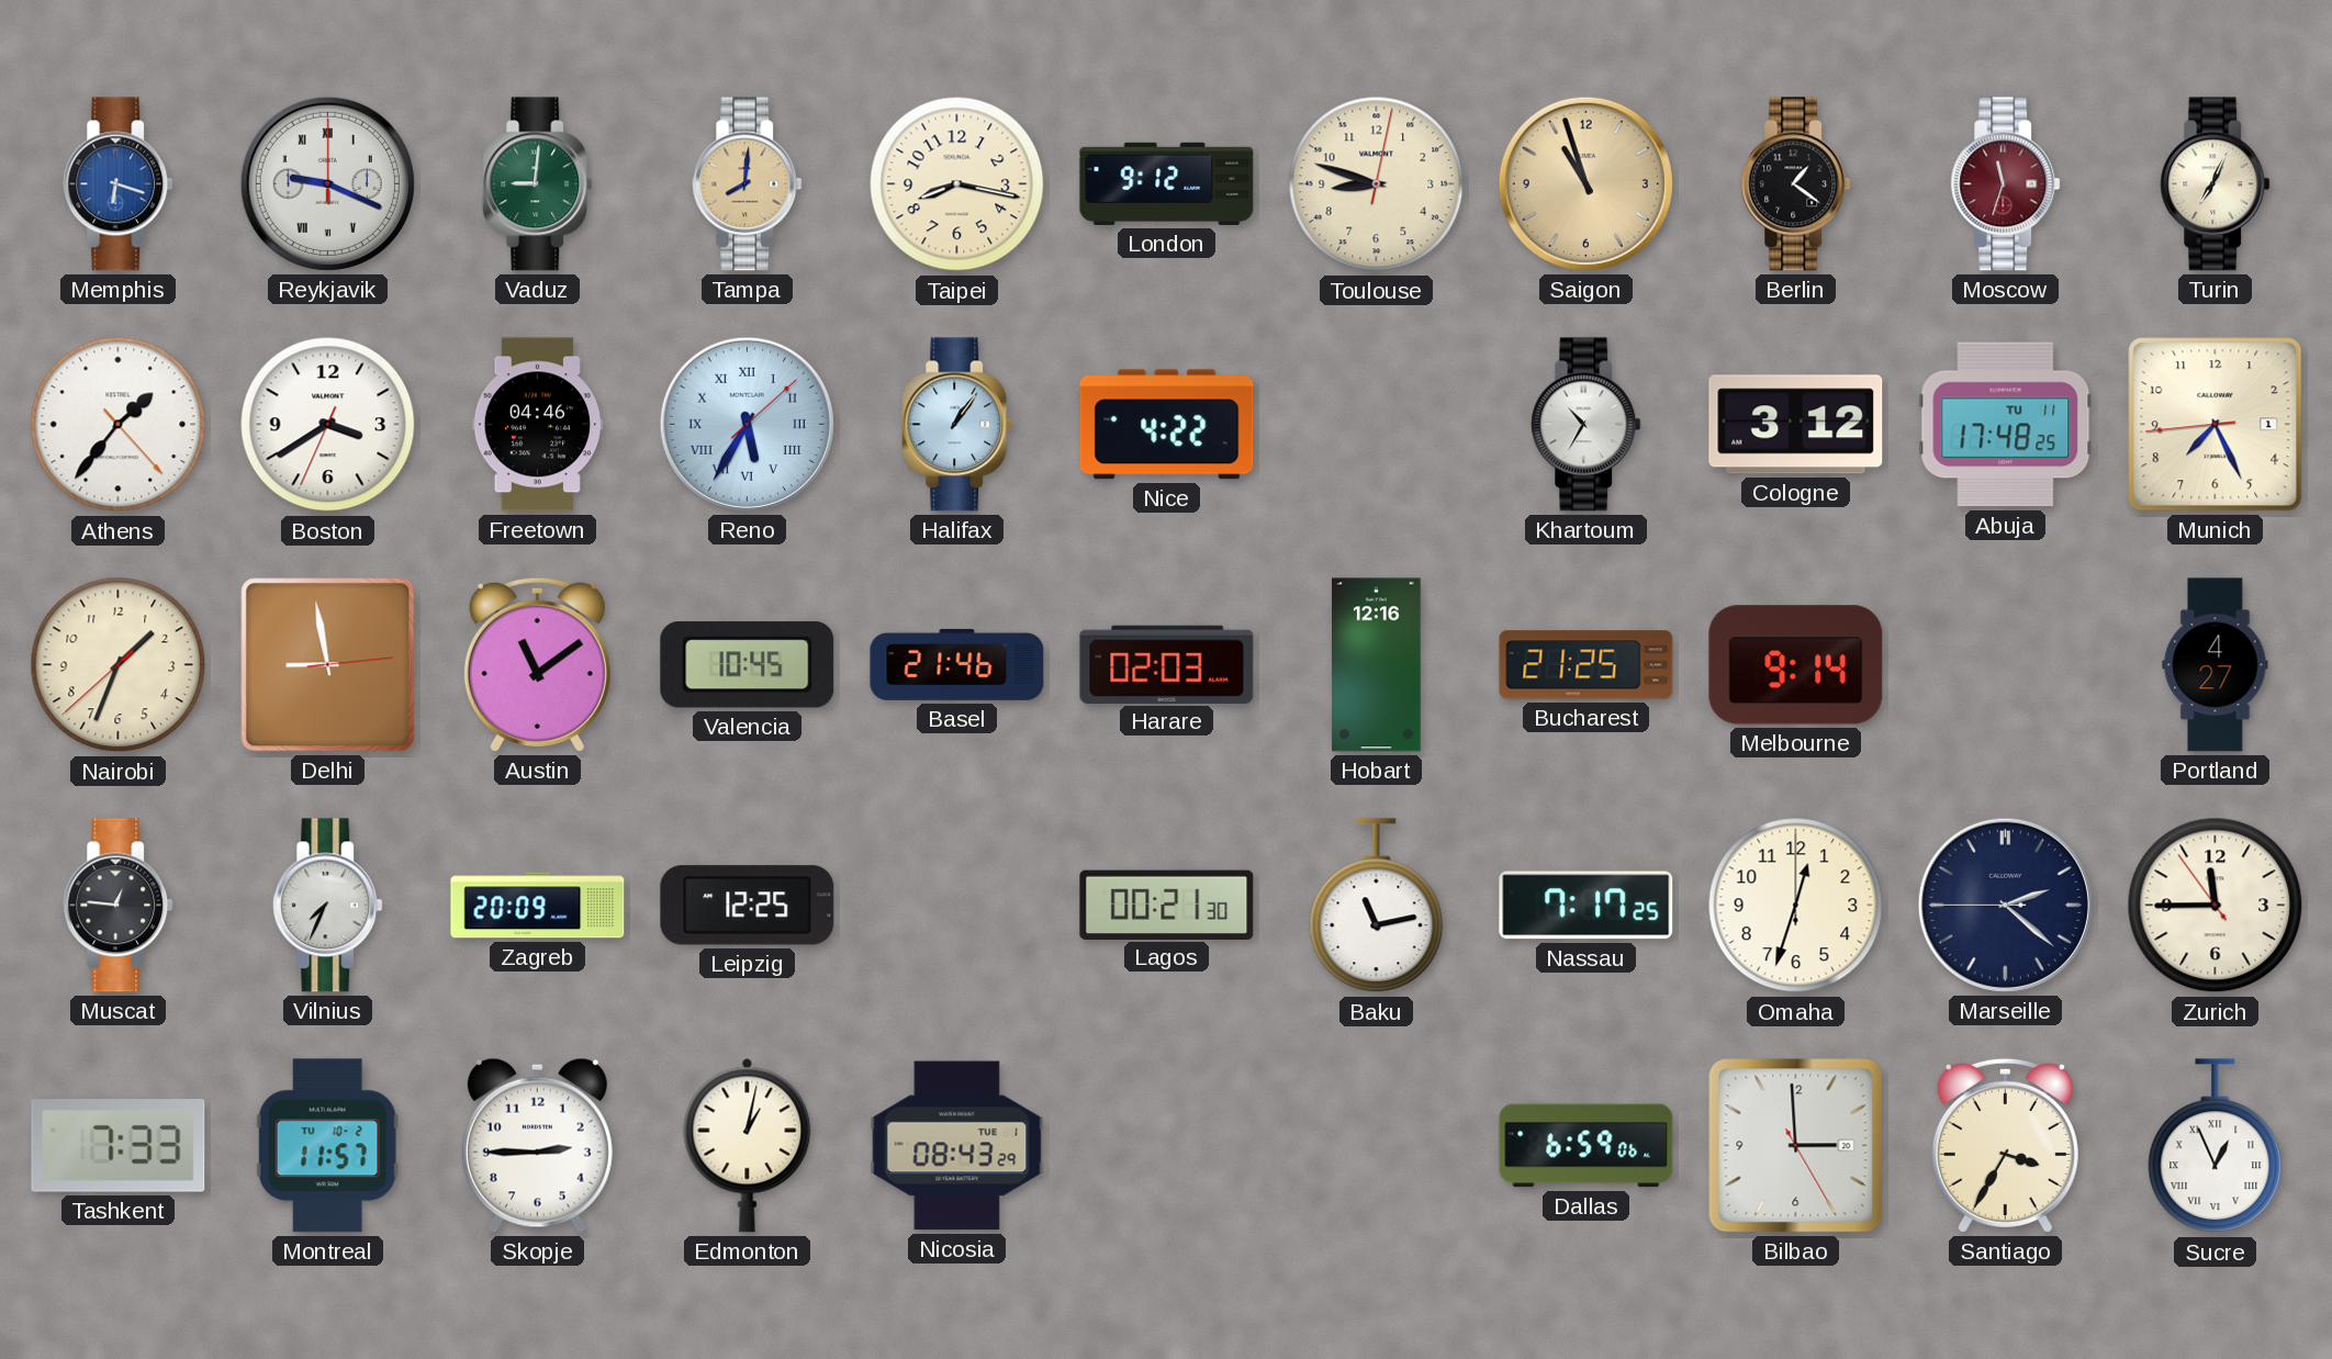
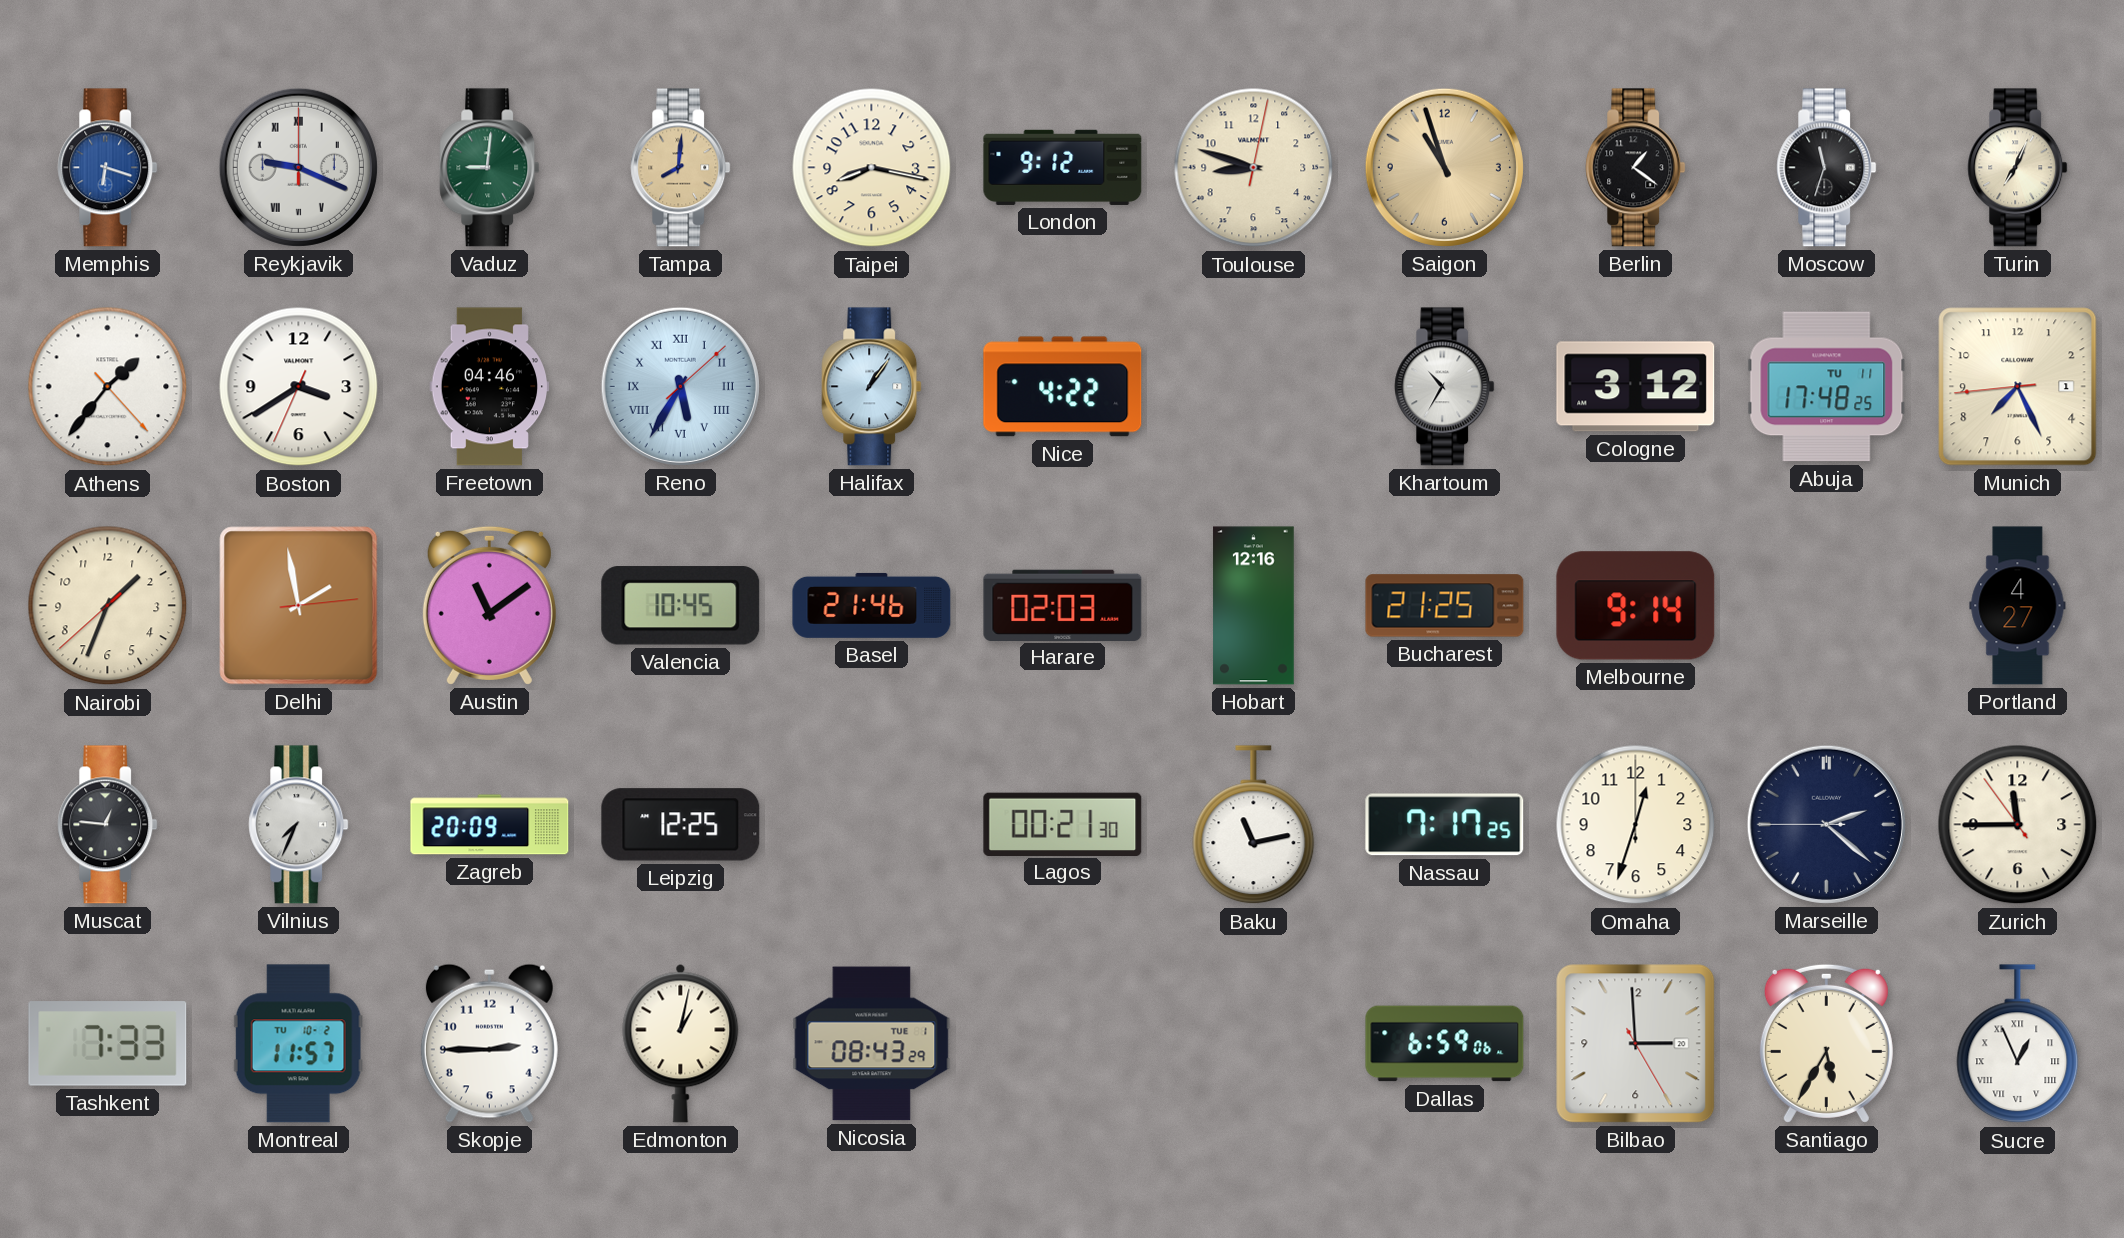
Moscow dial: burgundy -> black
Delhi: 8:58 -> 1:58
Santiago: 3:35 -> 5:35
